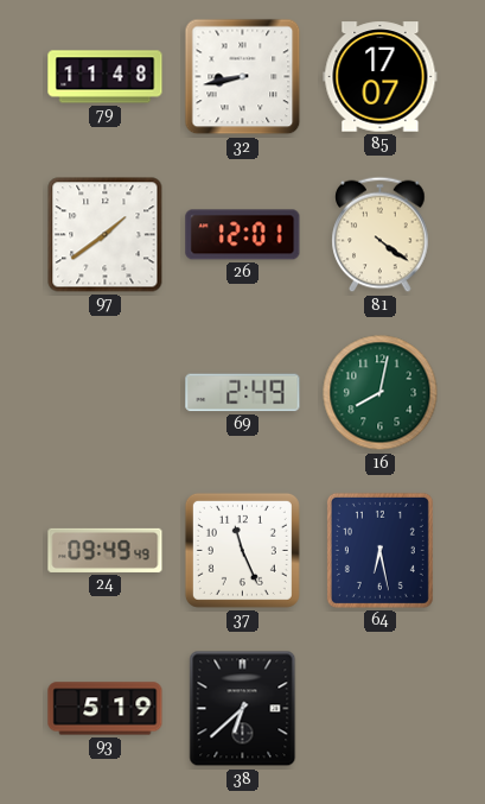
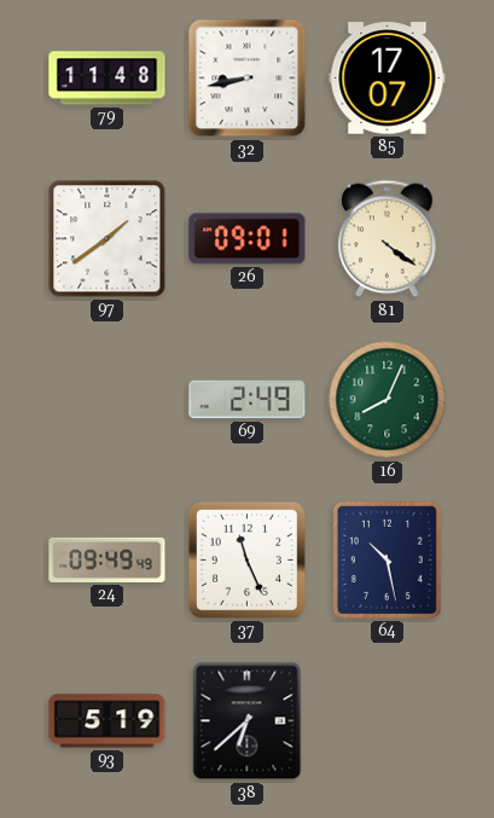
26: 12:01 -> 09:01
16: 8:02 -> 8:04
64: 6:28 -> 10:28
